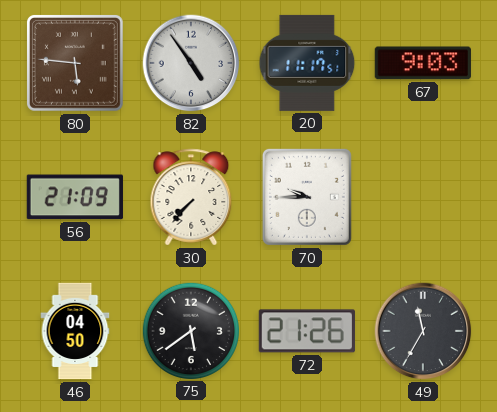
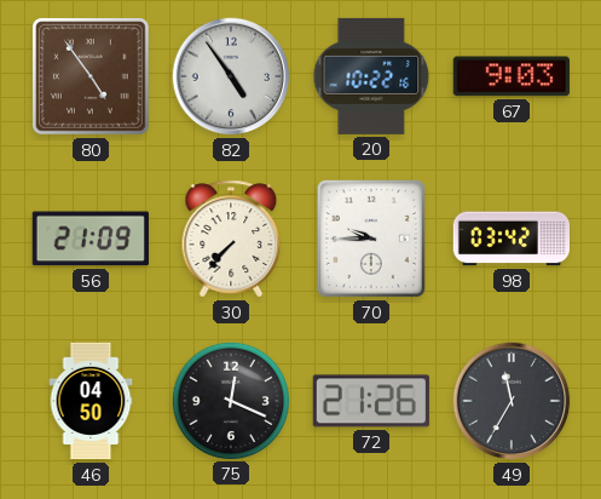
80: 5:46 -> 4:54
20: 11:17 -> 10:22
98: none -> 03:42
75: 5:39 -> 12:19
